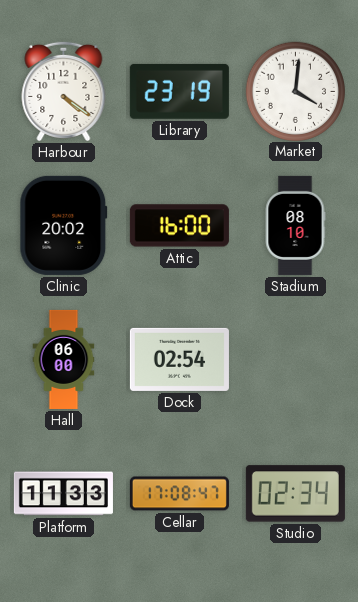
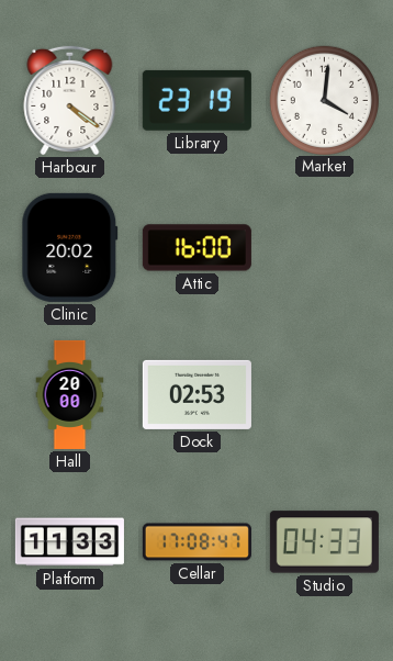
Stadium: 08:10 -> none
Hall: 06:00 -> 20:00
Dock: 02:54 -> 02:53
Studio: 02:34 -> 04:33
